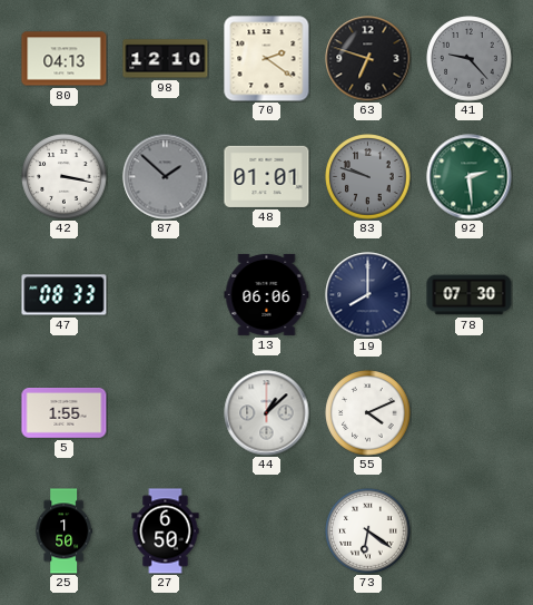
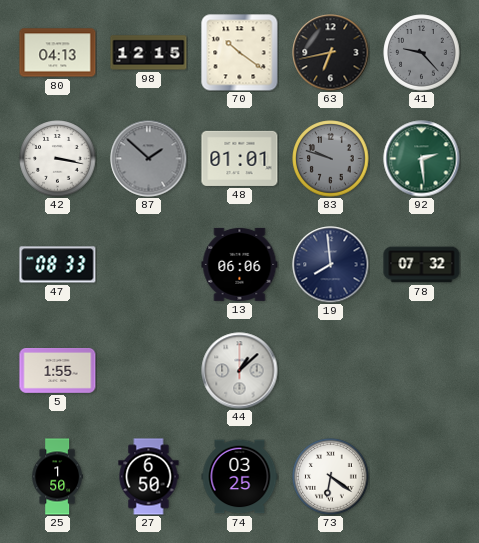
98: 12:10 -> 12:15
70: 2:21 -> 10:21
63: 6:48 -> 6:43
19: 8:00 -> 7:59
78: 07:30 -> 07:32
55: 4:11 -> none
74: none -> 03:25
